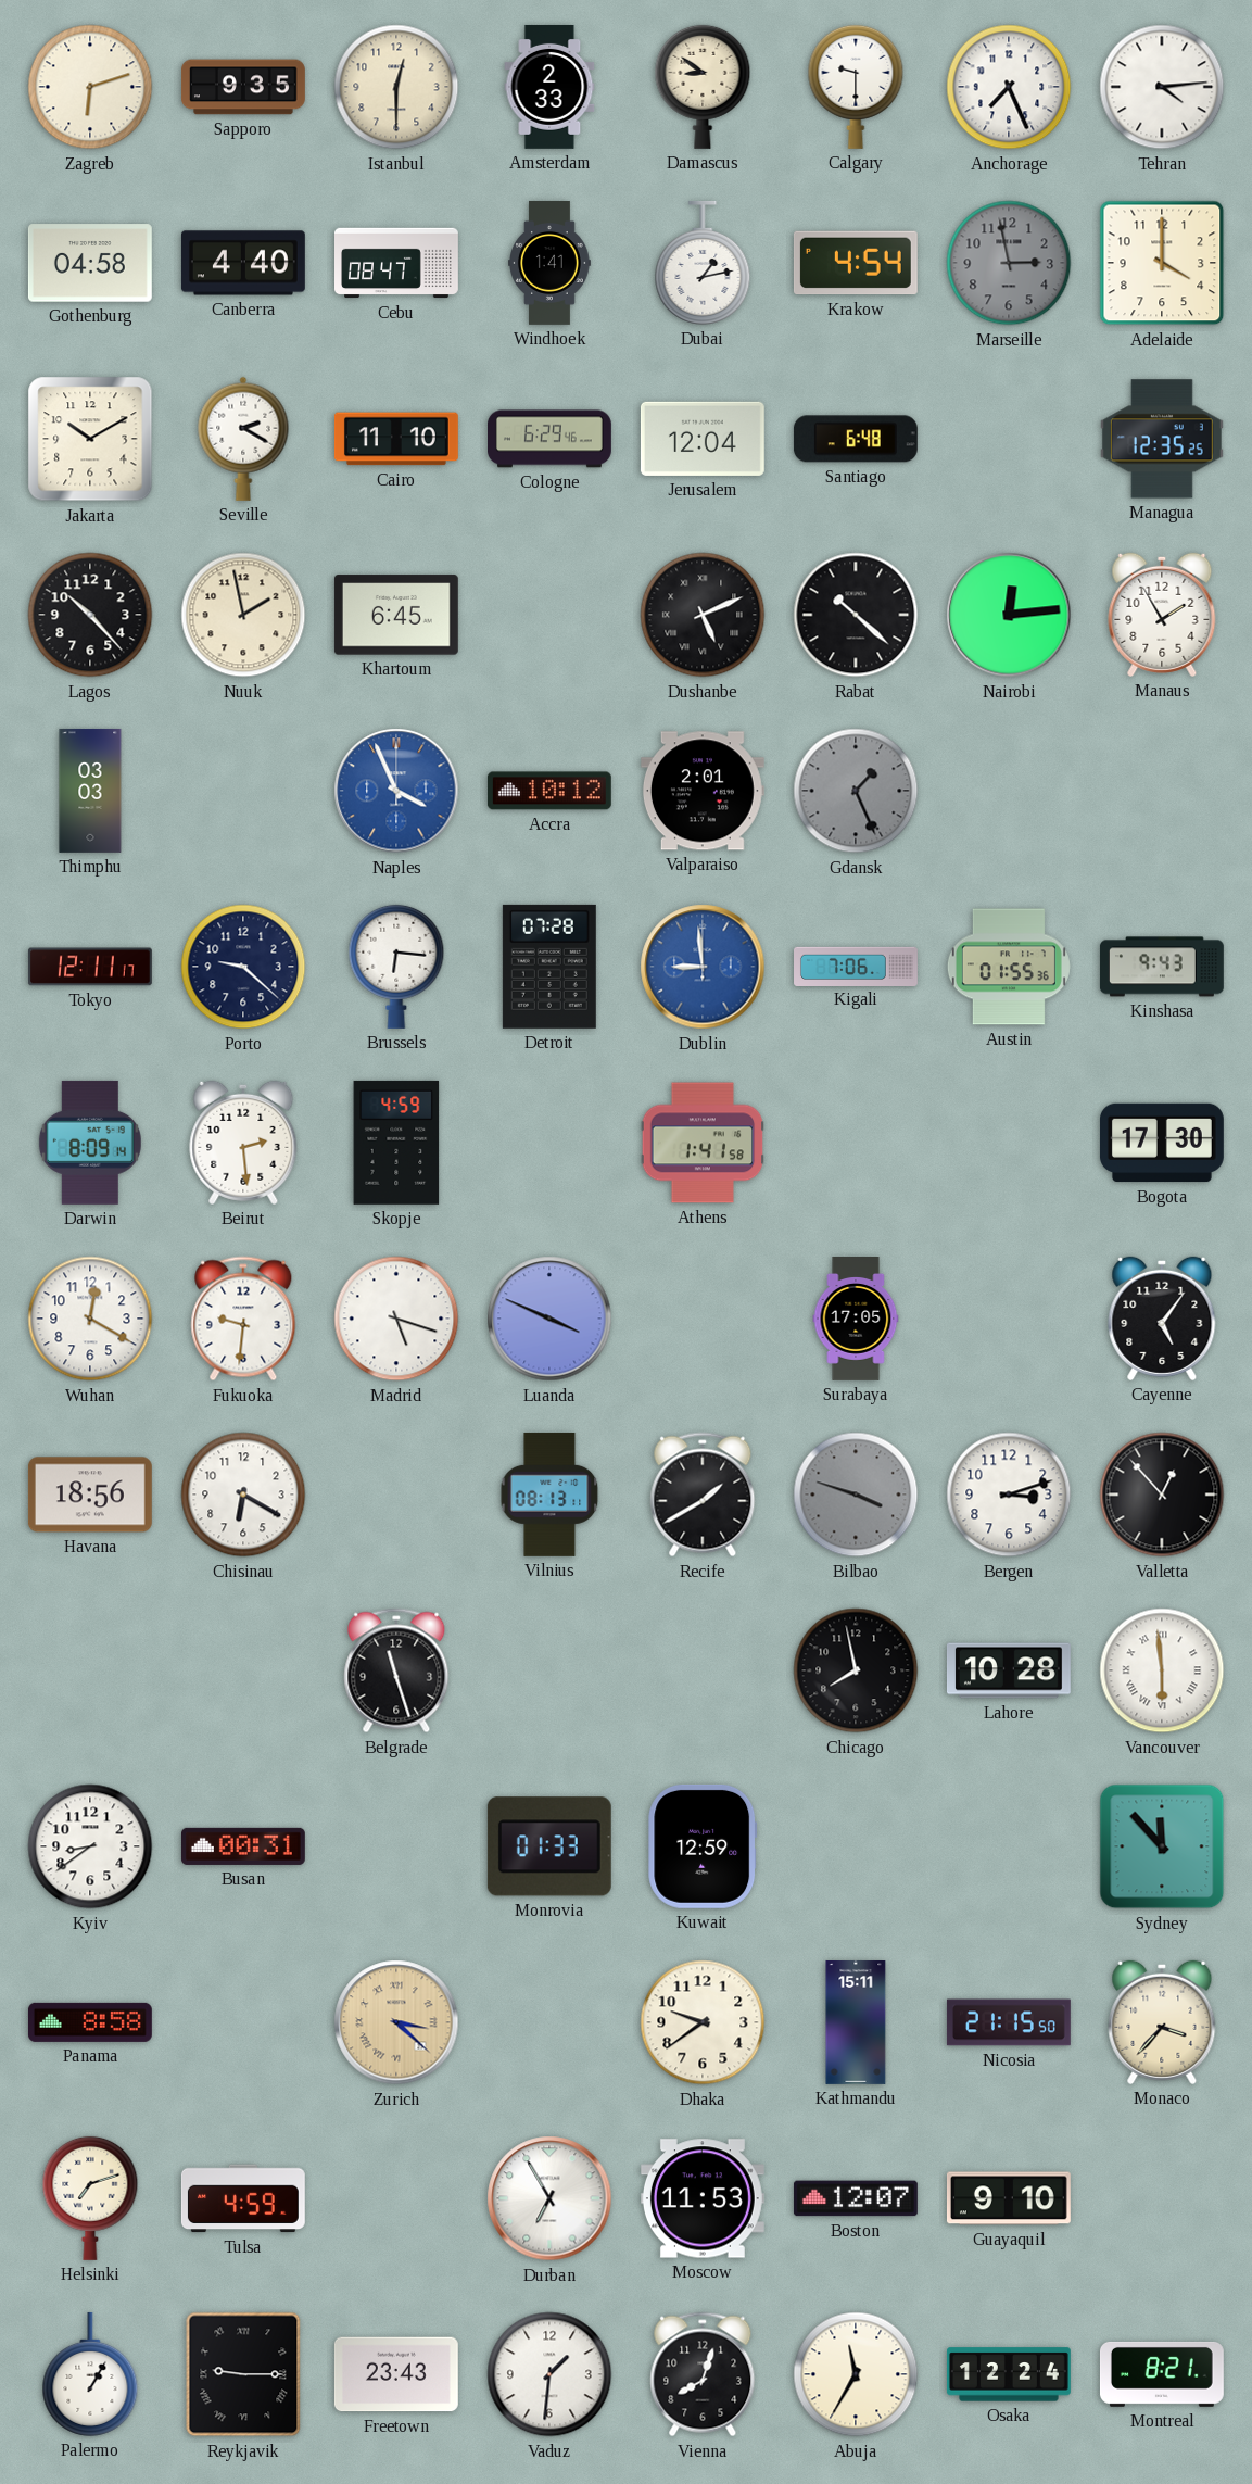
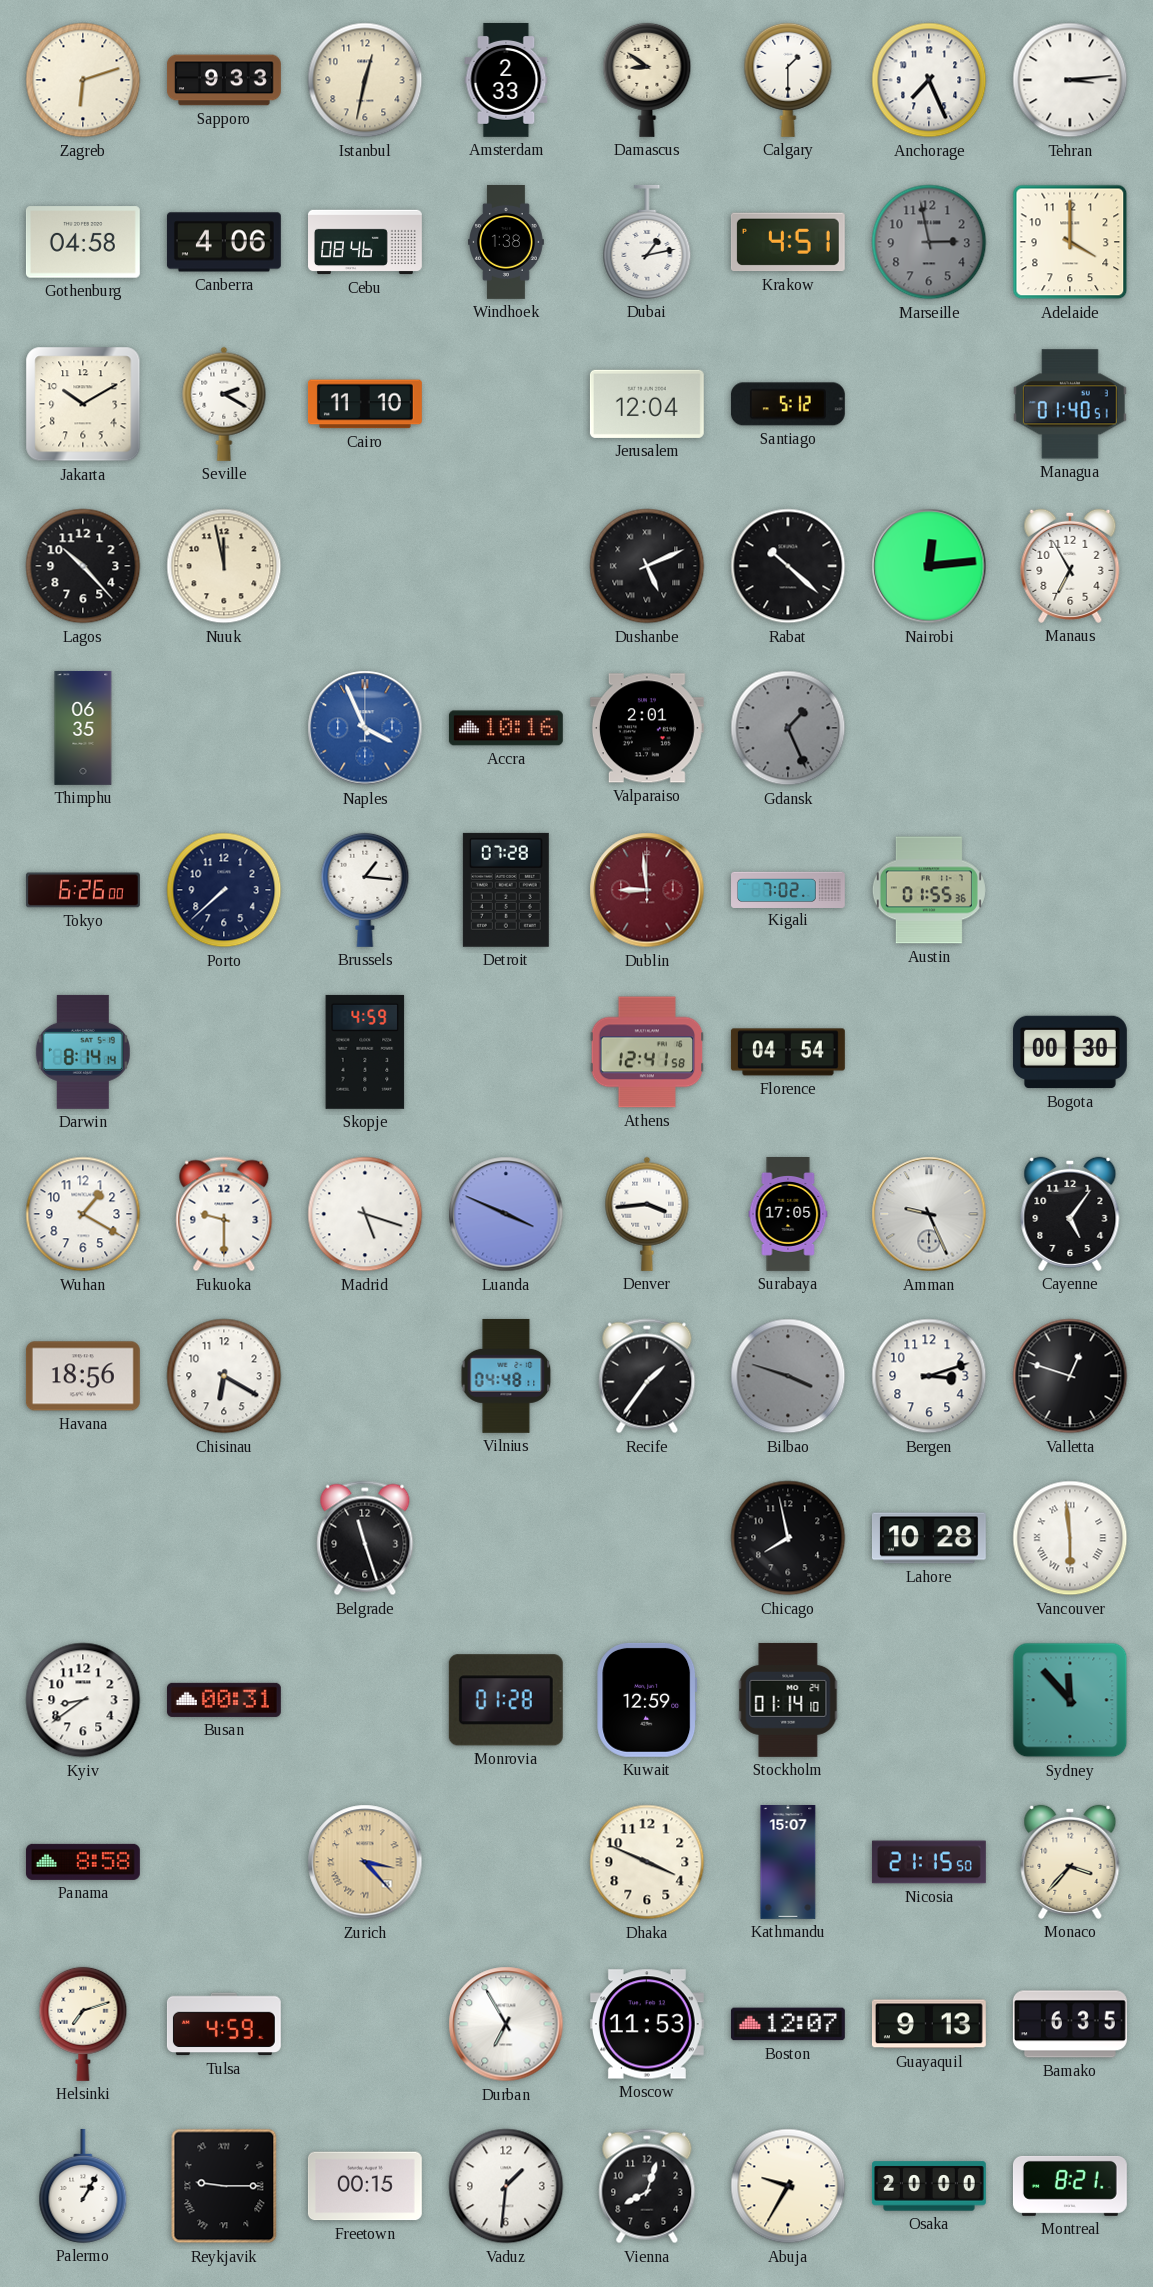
Sapporo: 9:35 -> 9:33
Istanbul: 12:30 -> 12:32
Calgary: 9:30 -> 1:30
Tehran: 4:14 -> 3:14
Canberra: 4:40 -> 4:06
Cebu: 08:47 -> 08:46
Windhoek: 1:41 -> 1:38
Krakow: 4:54 -> 4:51
Cologne: 6:29 -> none
Santiago: 6:48 -> 5:12
Managua: 12:35 -> 01:40
Nuuk: 1:58 -> 11:58
Khartoum: 6:45 -> none
Manaus: 1:55 -> 6:55
Thimphu: 03:03 -> 06:35
Accra: 10:12 -> 10:16
Tokyo: 12:11 -> 6:26
Porto: 9:22 -> 7:38
Brussels: 6:16 -> 1:16
Dublin dial: blue -> burgundy
Kigali: 7:06 -> 7:02
Kinshasa: 9:43 -> none
Darwin: 8:09 -> 8:14
Beirut: 2:29 -> none
Athens: 1:41 -> 12:41
Florence: none -> 04:54
Bogota: 17:30 -> 00:30
Wuhan: 12:20 -> 1:20
Fukuoka: 9:31 -> 9:30
Denver: none -> 3:44
Amman: none -> 9:26
Vilnius: 08:13 -> 04:48
Recife: 1:40 -> 1:36
Valletta: 12:53 -> 12:48
Monrovia: 01:33 -> 01:28
Stockholm: none -> 01:14
Zurich: 3:22 -> 3:23
Dhaka: 9:39 -> 3:49
Kathmandu: 15:11 -> 15:07
Guayaquil: 9:10 -> 9:13
Bamako: none -> 6:35
Freetown: 23:43 -> 00:15
Abuja: 11:35 -> 9:35
Osaka: 12:24 -> 20:00
